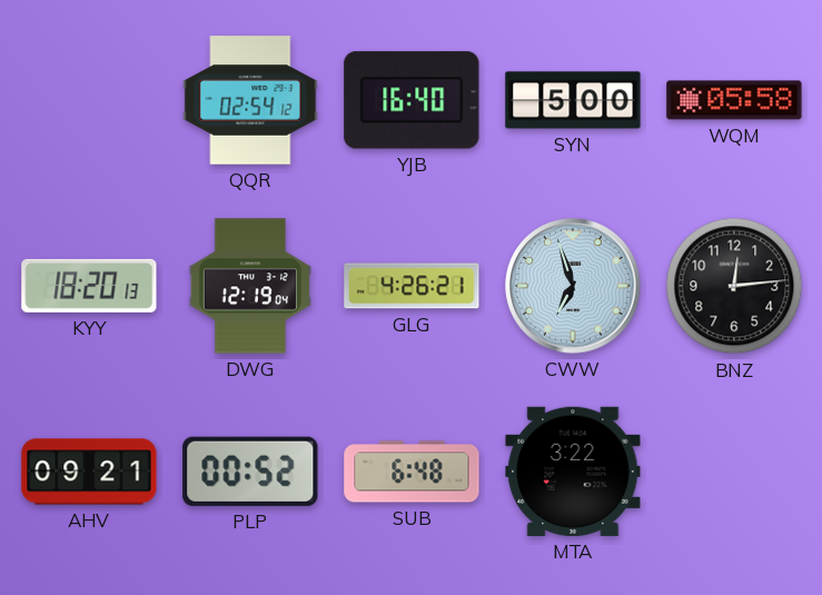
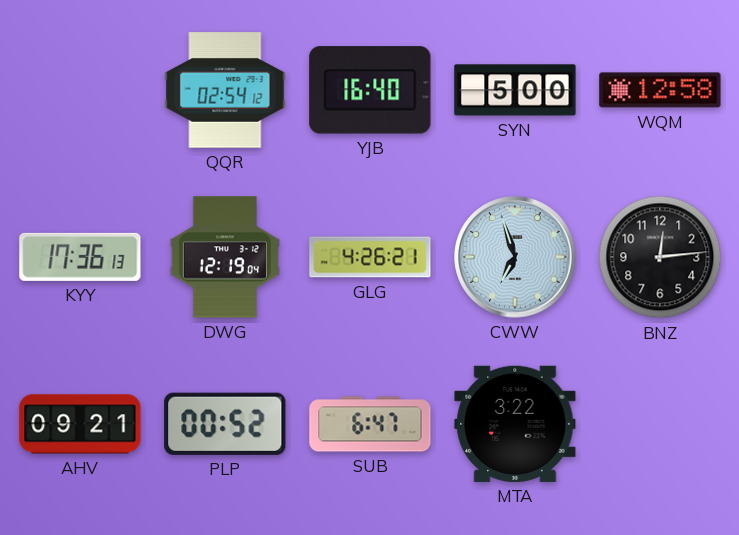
WQM: 05:58 -> 12:58
KYY: 18:20 -> 17:36
SUB: 6:48 -> 6:47
